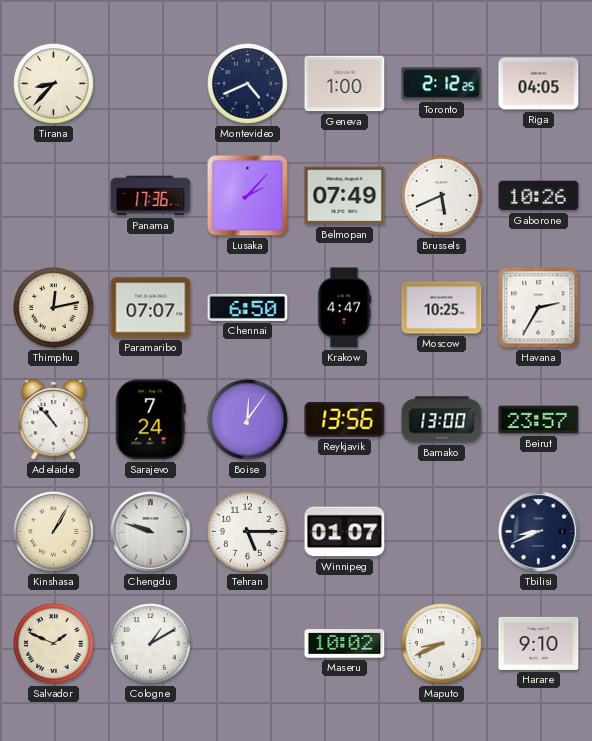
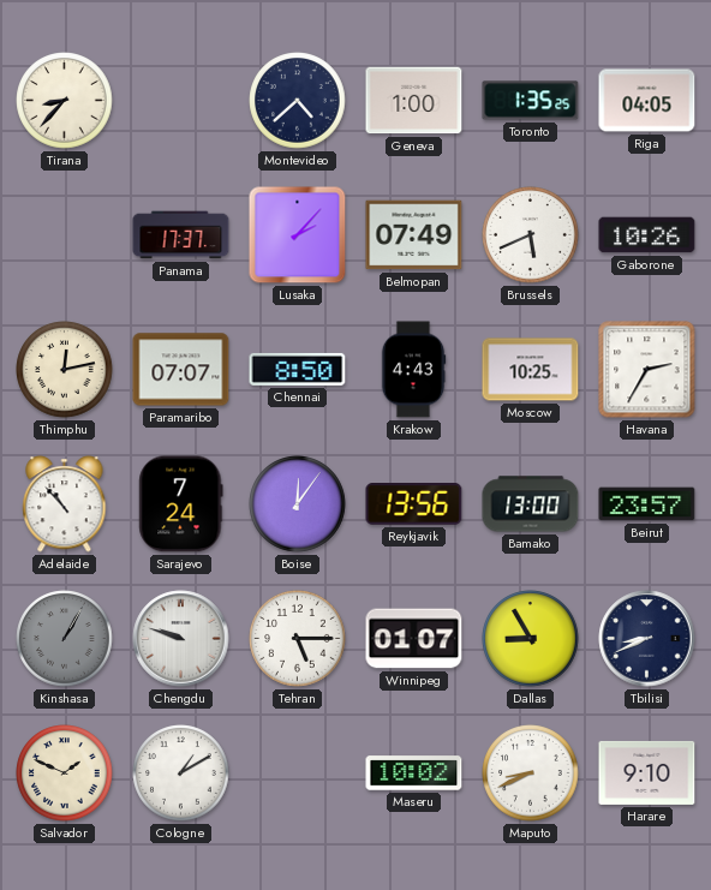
Montevideo: 4:41 -> 4:38
Toronto: 2:12 -> 1:35
Panama: 17:36 -> 17:37
Chennai: 6:50 -> 8:50
Krakow: 4:47 -> 4:43
Kinshasa dial: cream -> grey
Dallas: none -> 8:55
